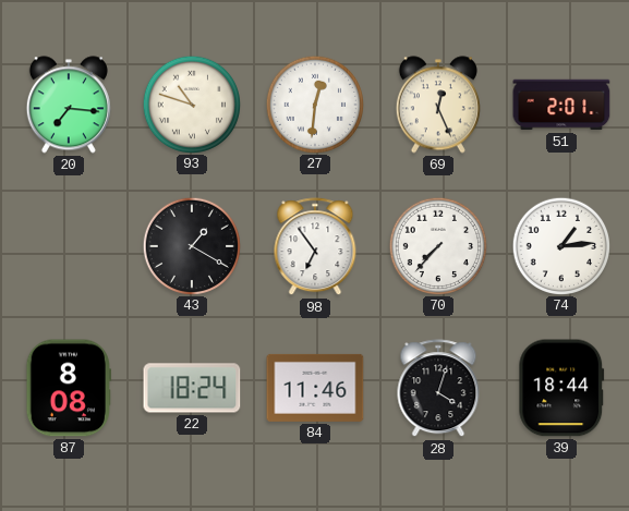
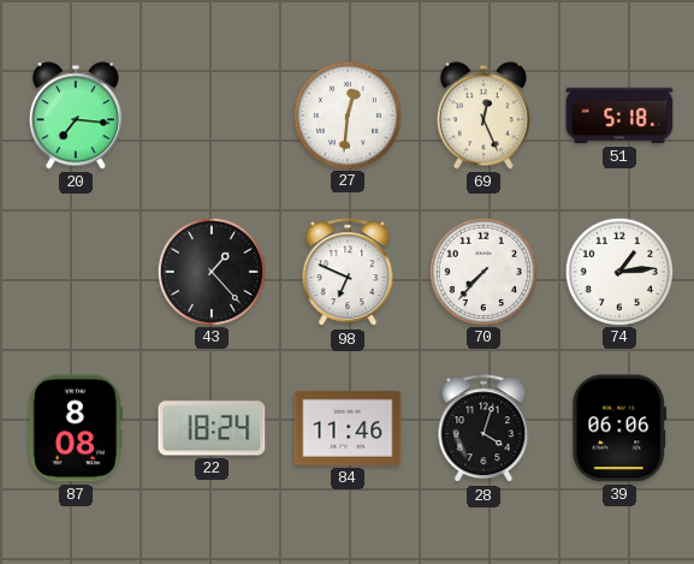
93: 10:48 -> none
51: 2:01 -> 5:18
43: 1:20 -> 1:23
98: 6:54 -> 6:49
39: 18:44 -> 06:06
